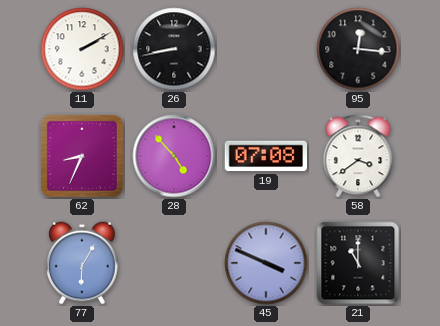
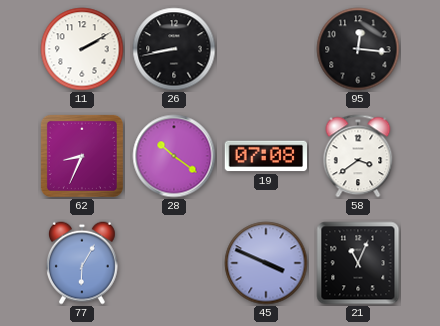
28: 4:53 -> 10:21
21: 11:00 -> 11:04
